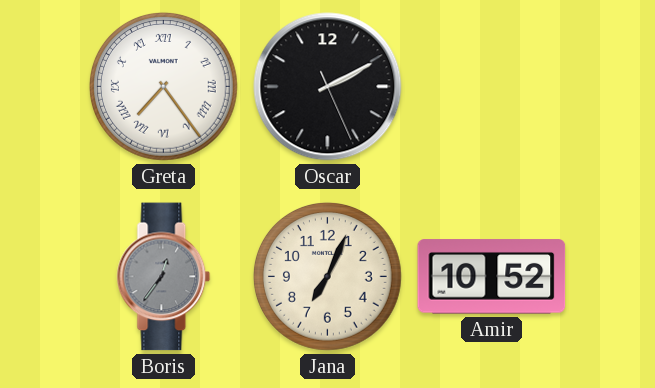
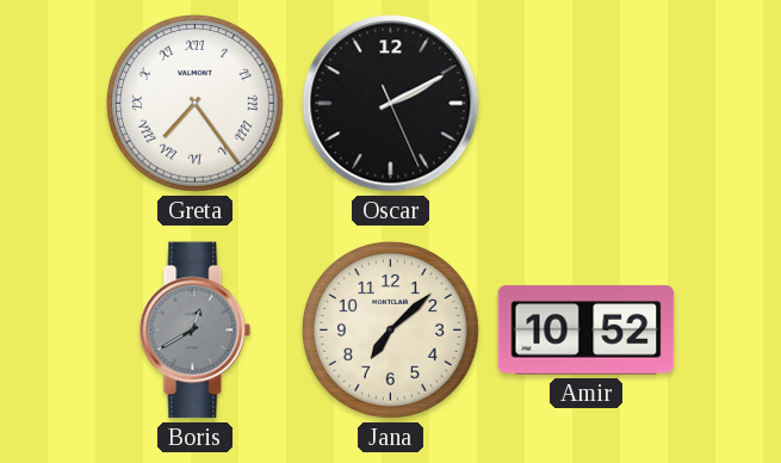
Boris: 12:36 -> 12:40
Jana: 7:04 -> 7:08
